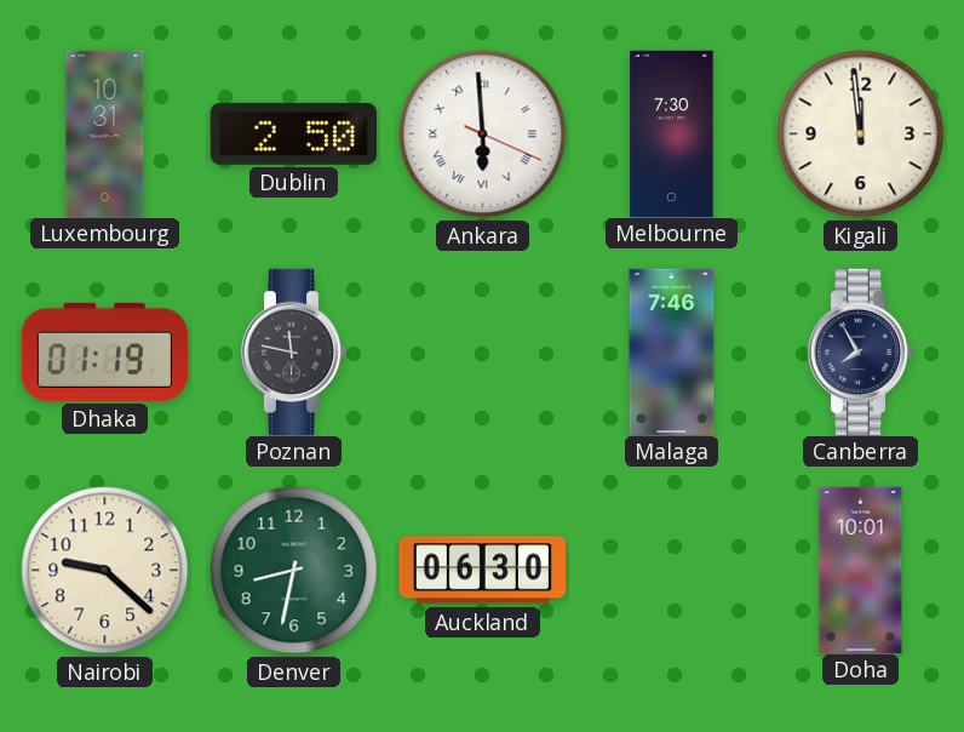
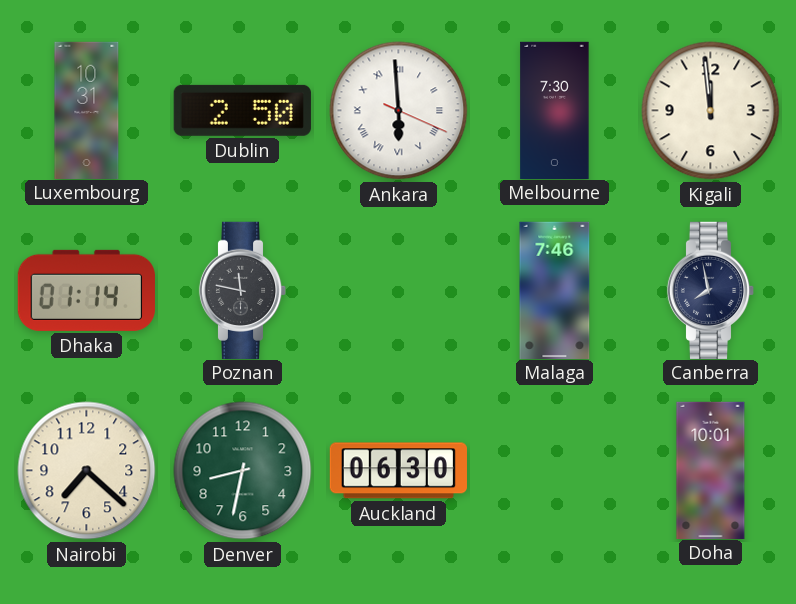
Dhaka: 01:19 -> 01:14
Canberra: 7:55 -> 7:58
Nairobi: 9:22 -> 7:22
